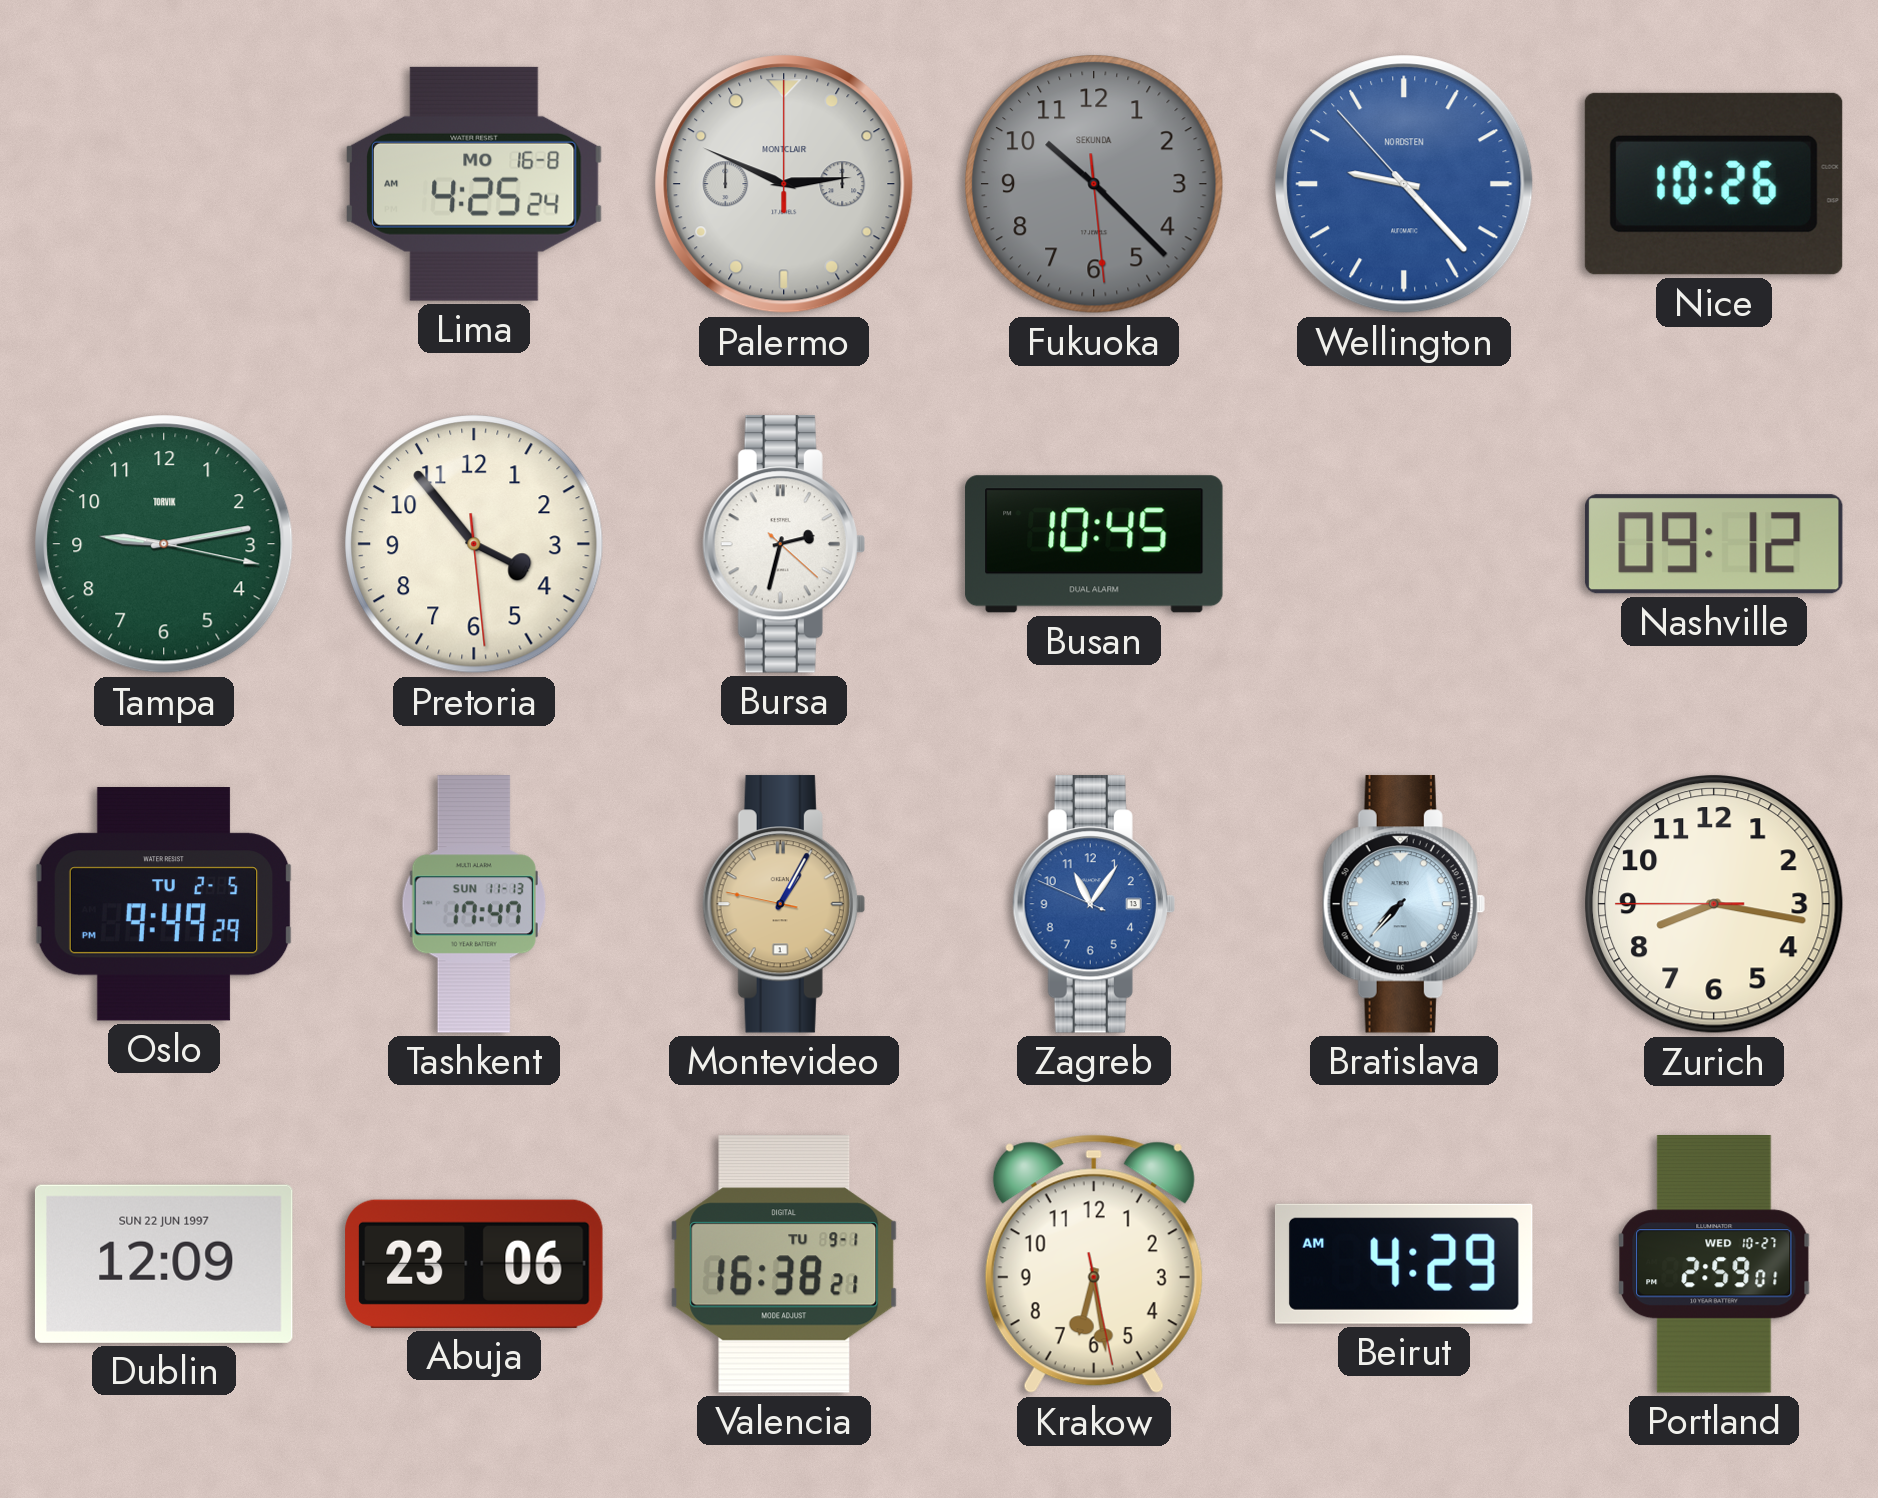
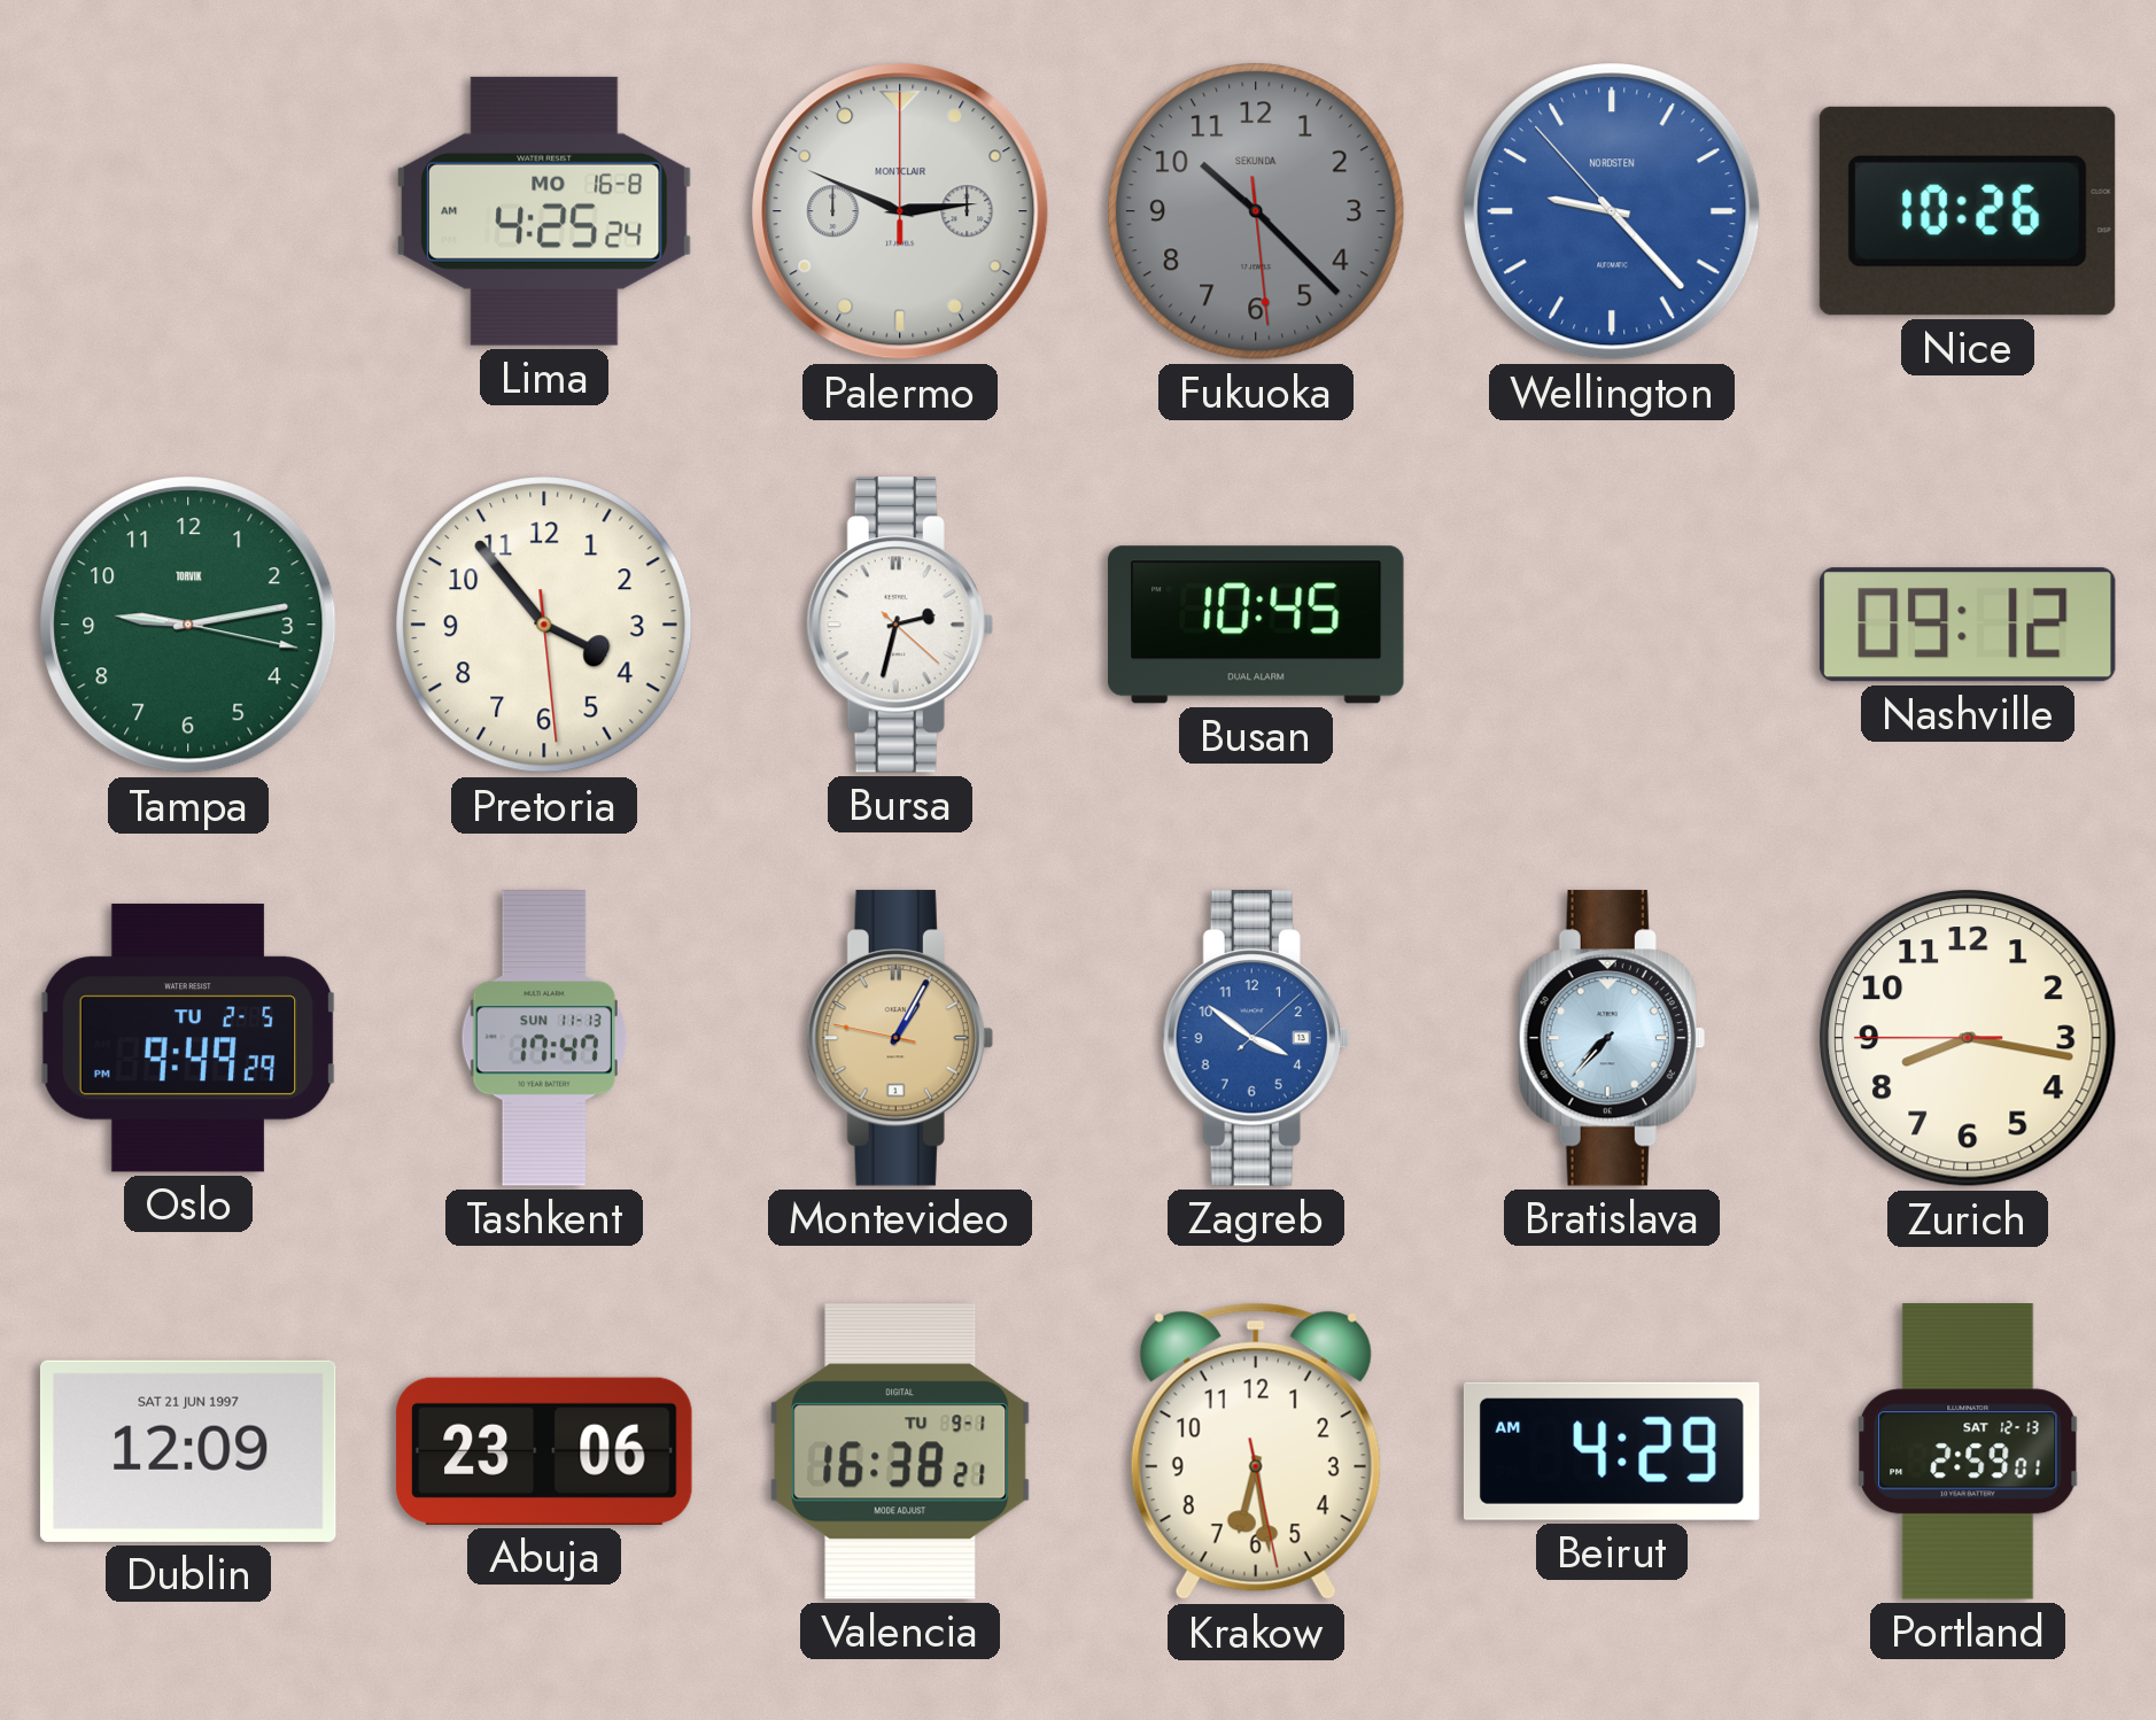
Zagreb: 11:05 -> 3:51
Dublin date: SUN 22 JUN 1997 -> SAT 21 JUN 1997
Portland date: WED 10-27 -> SAT 12-13
